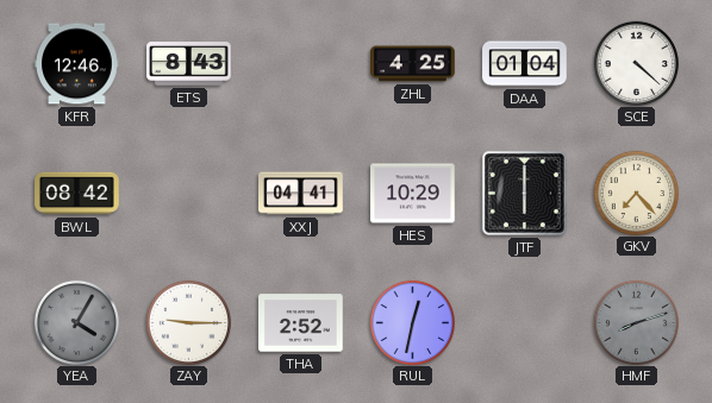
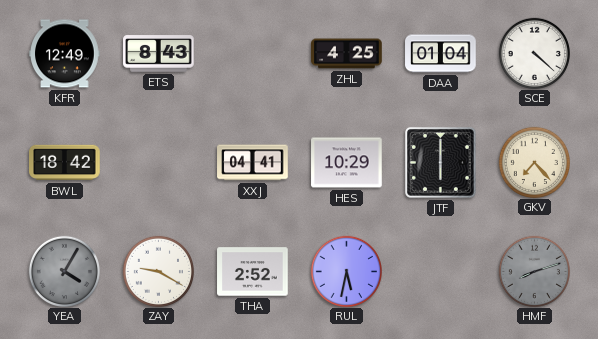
KFR: 12:46 -> 12:49
BWL: 08:42 -> 18:42
ZAY: 9:15 -> 9:20
RUL: 12:32 -> 5:32
